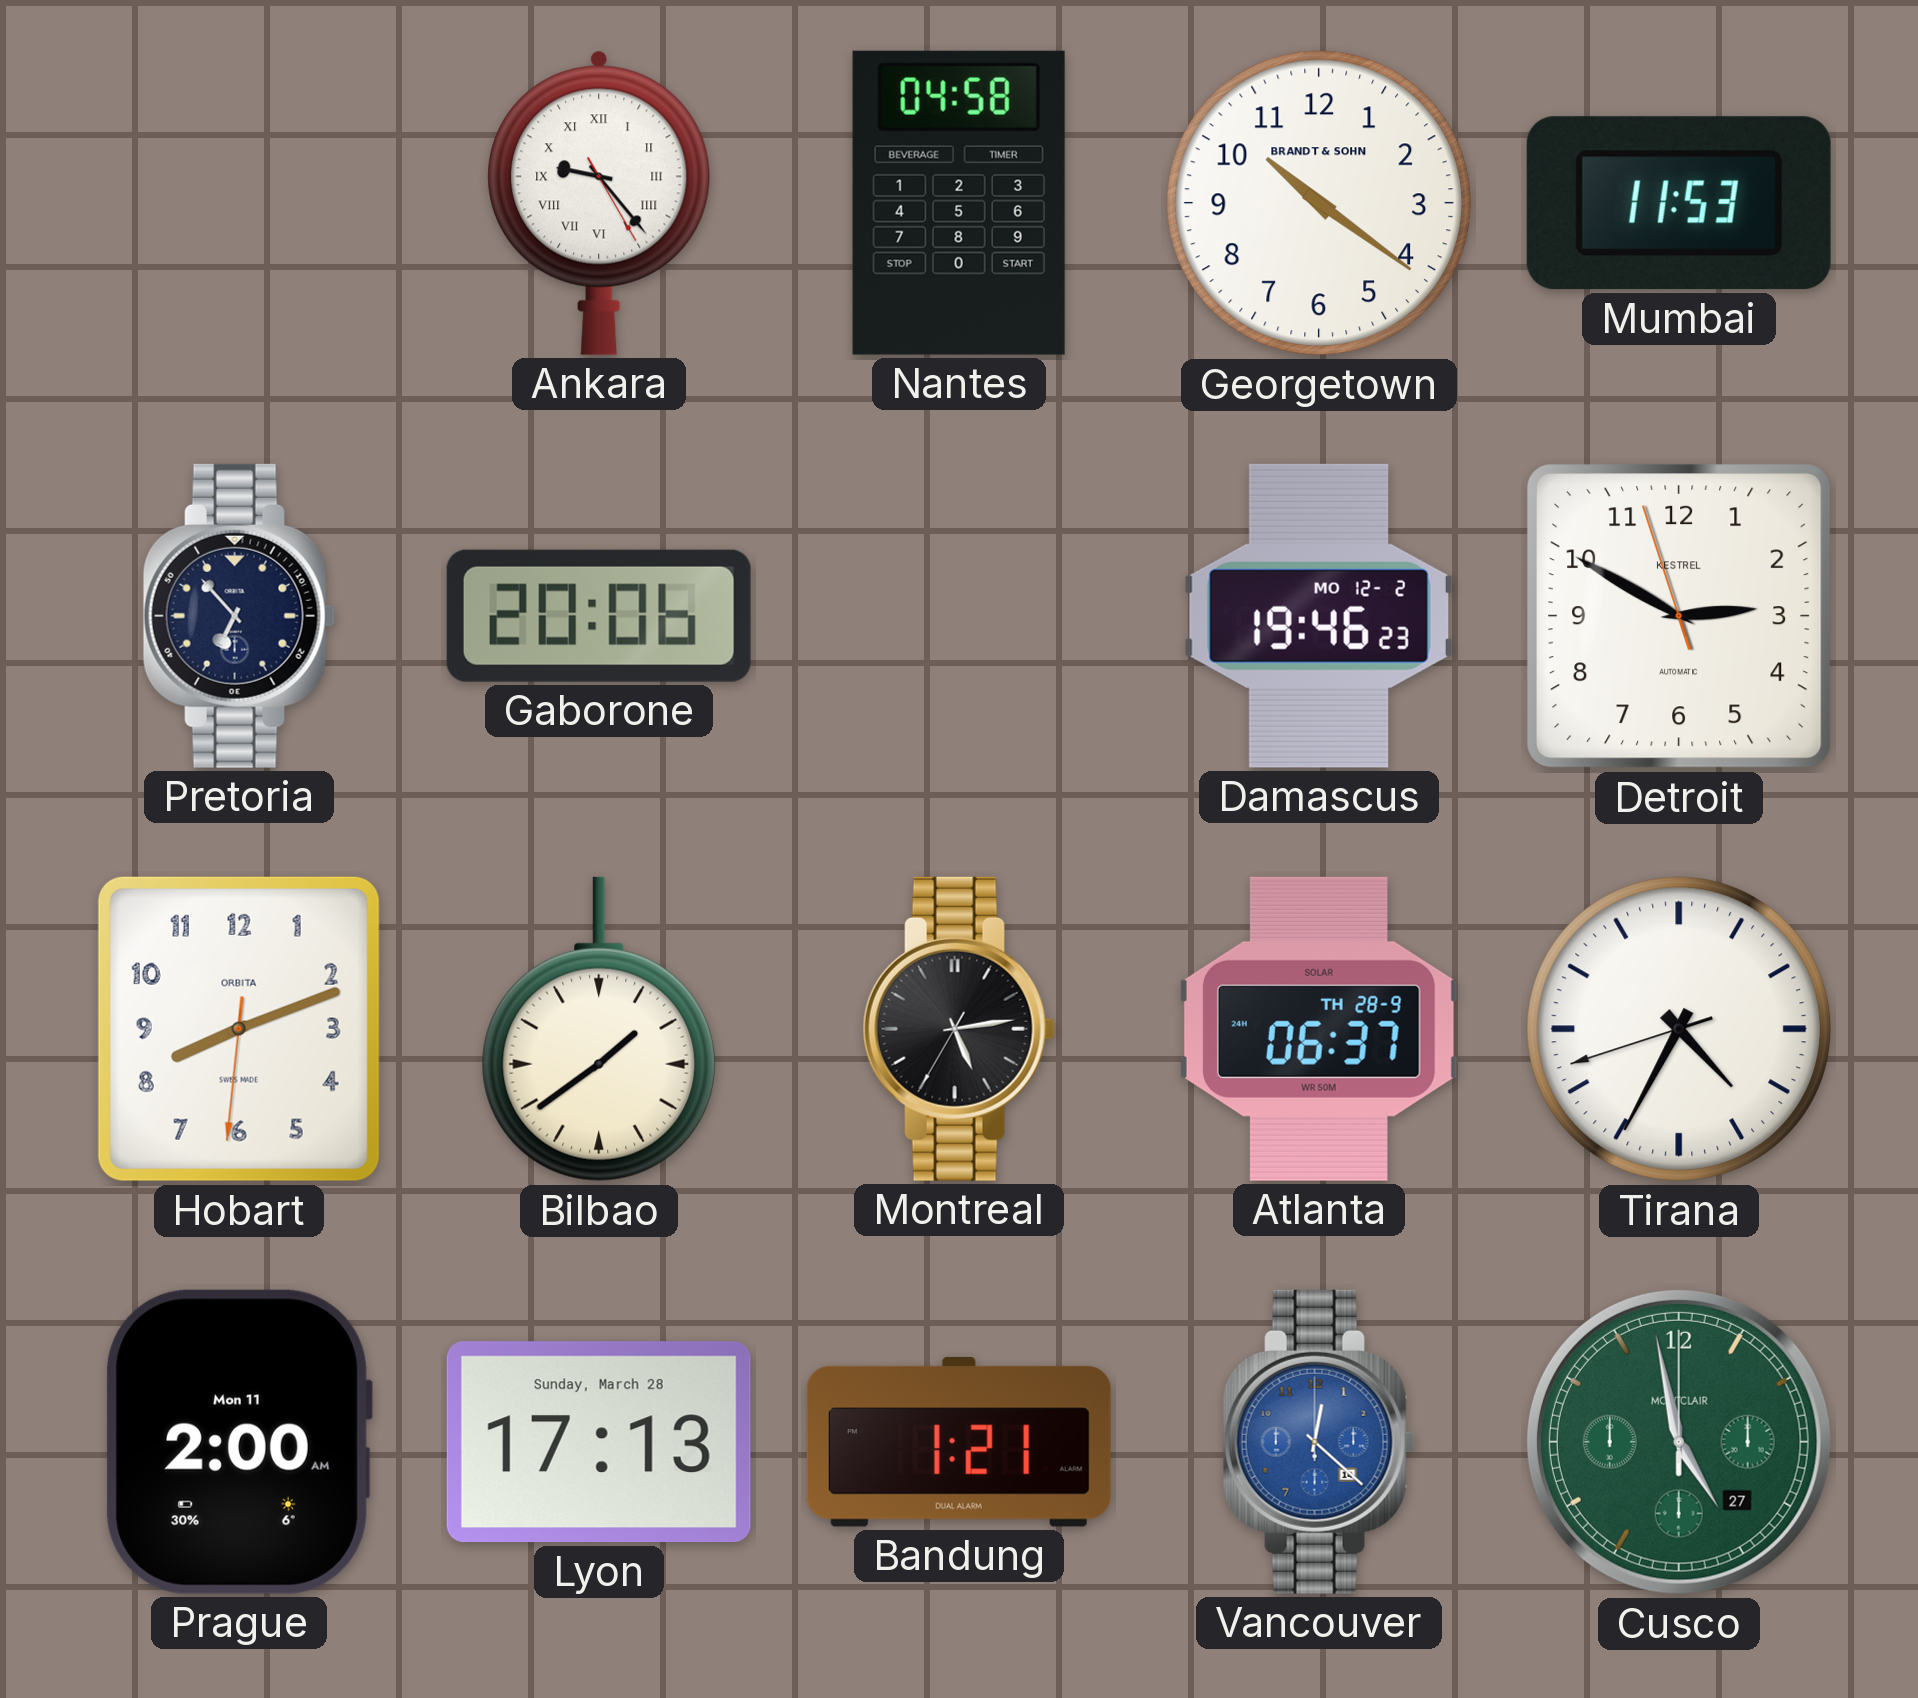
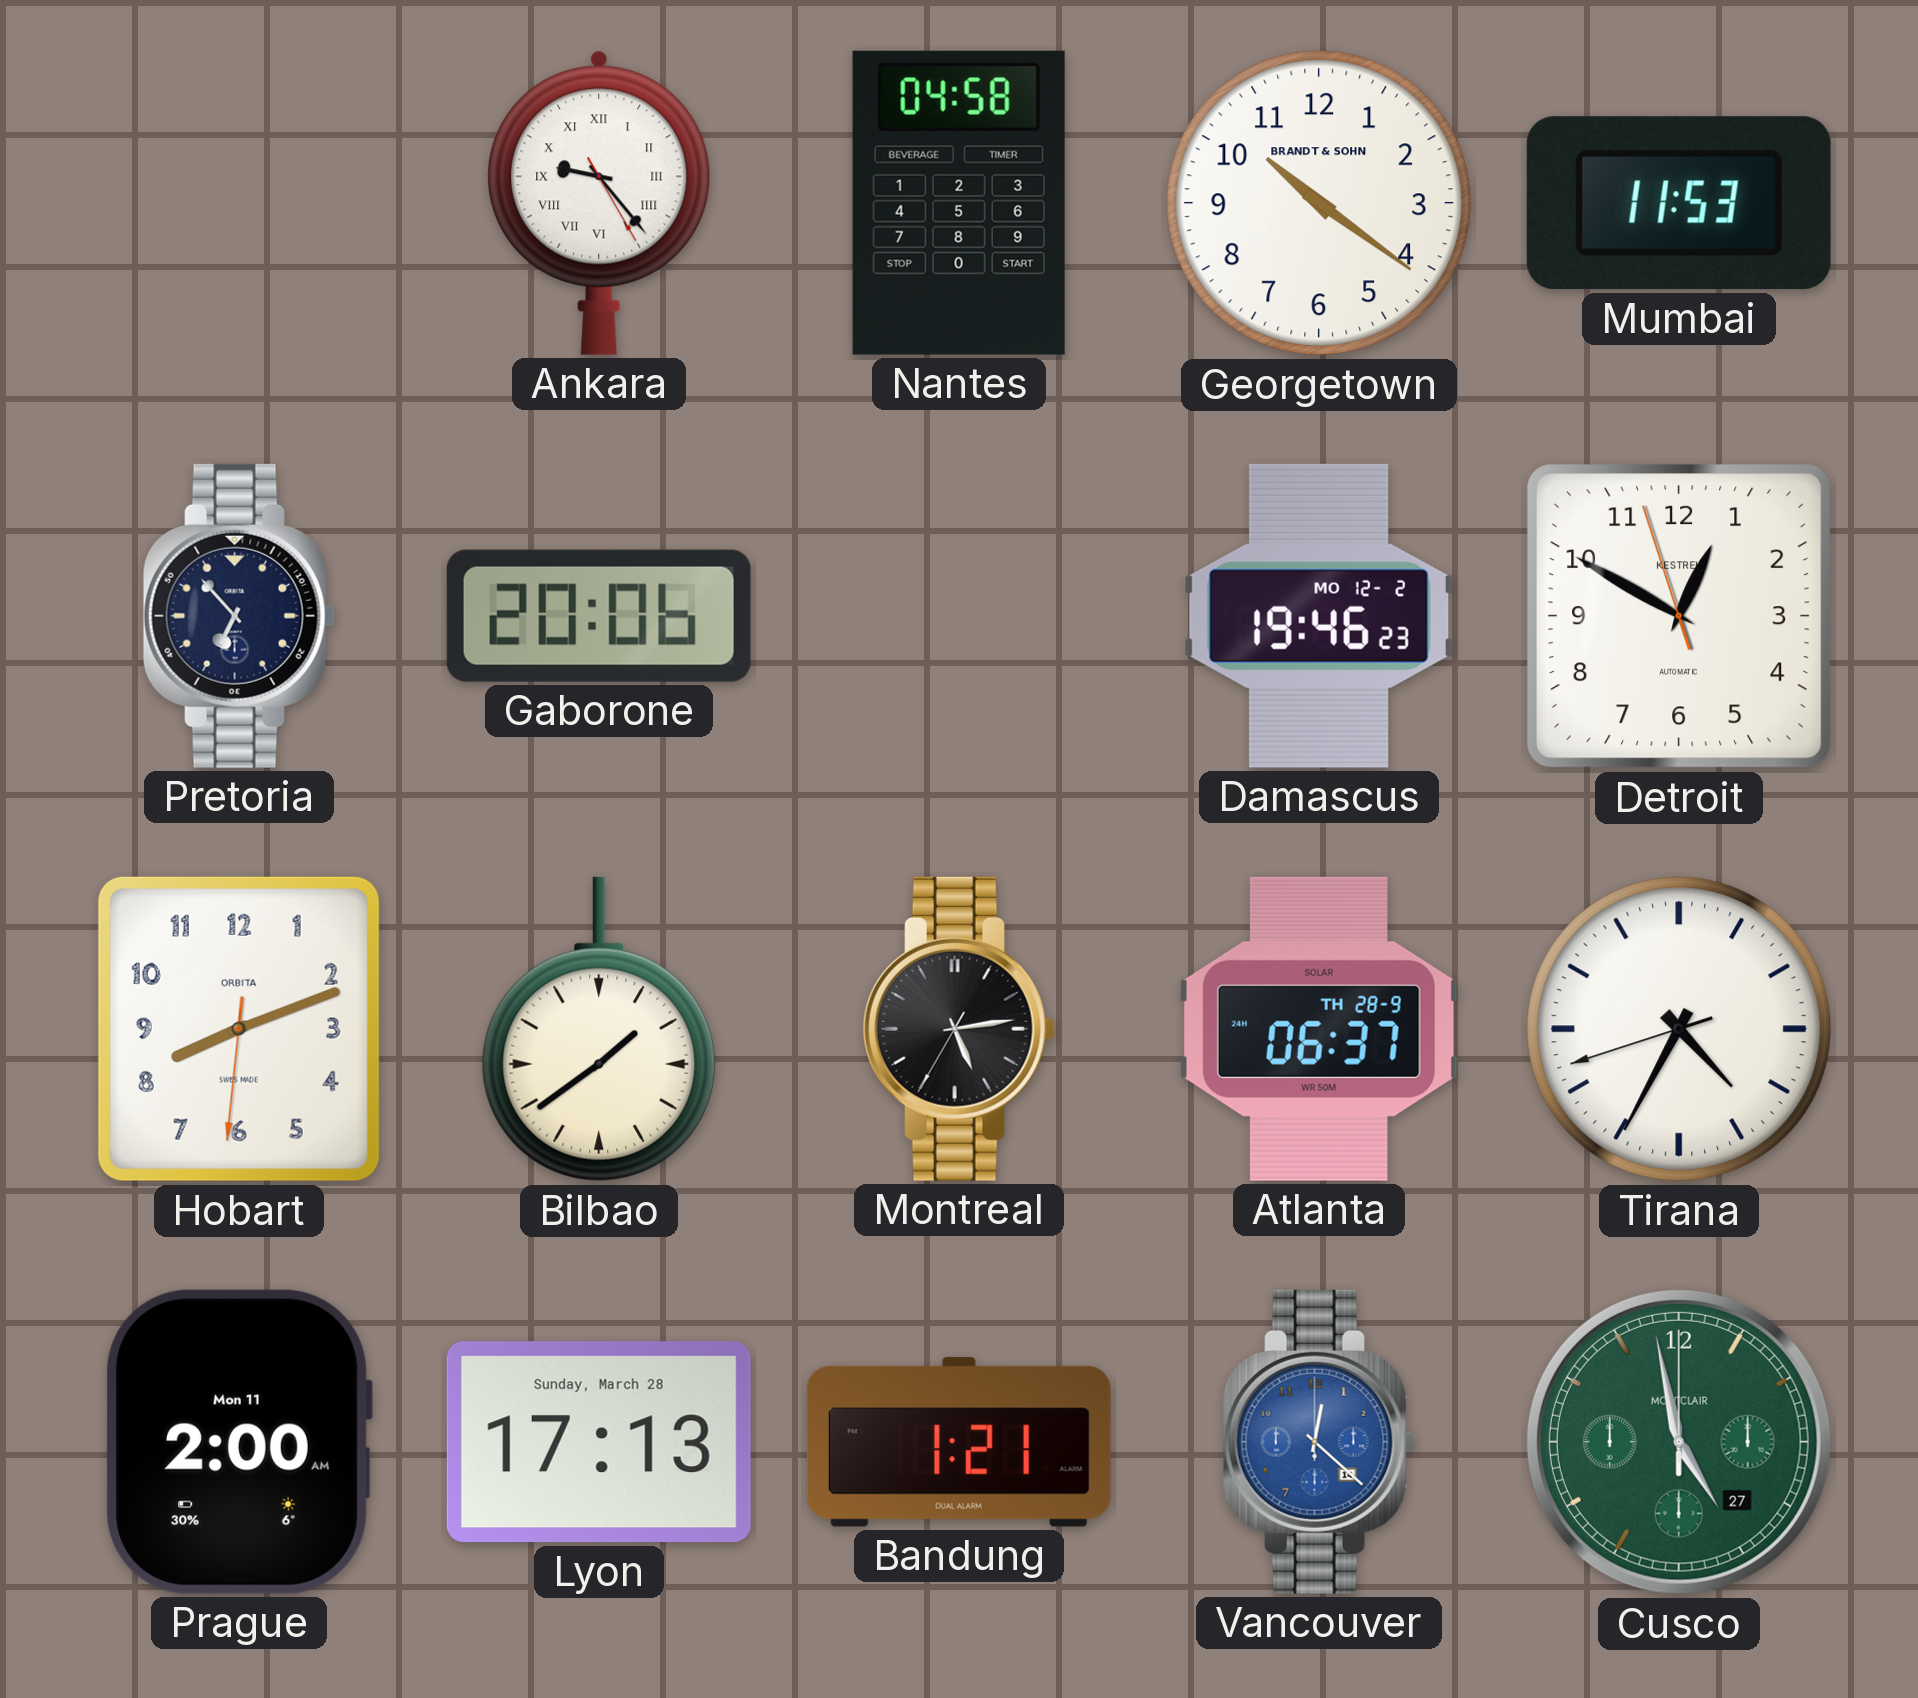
Detroit: 2:49 -> 12:49
